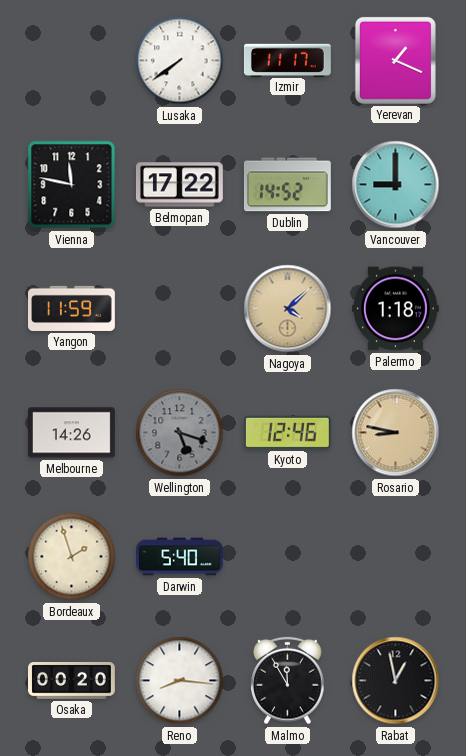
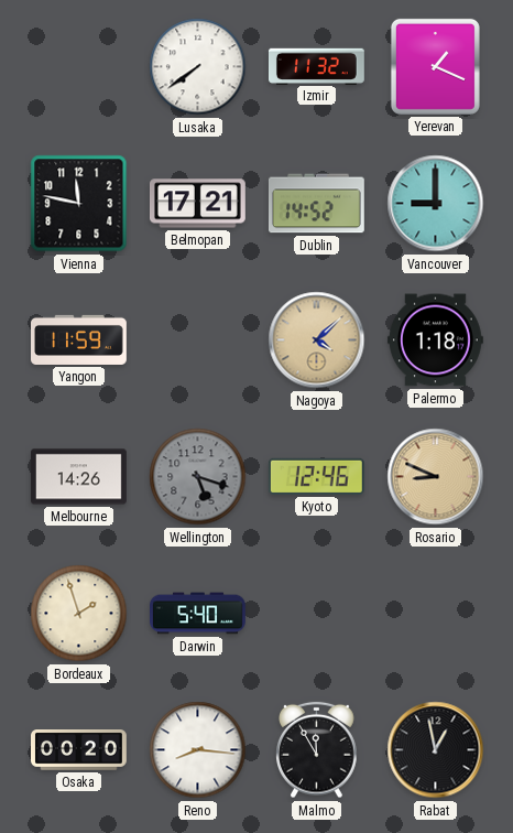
Izmir: 11:17 -> 11:32
Belmopan: 17:22 -> 17:21
Rosario: 8:47 -> 8:49
